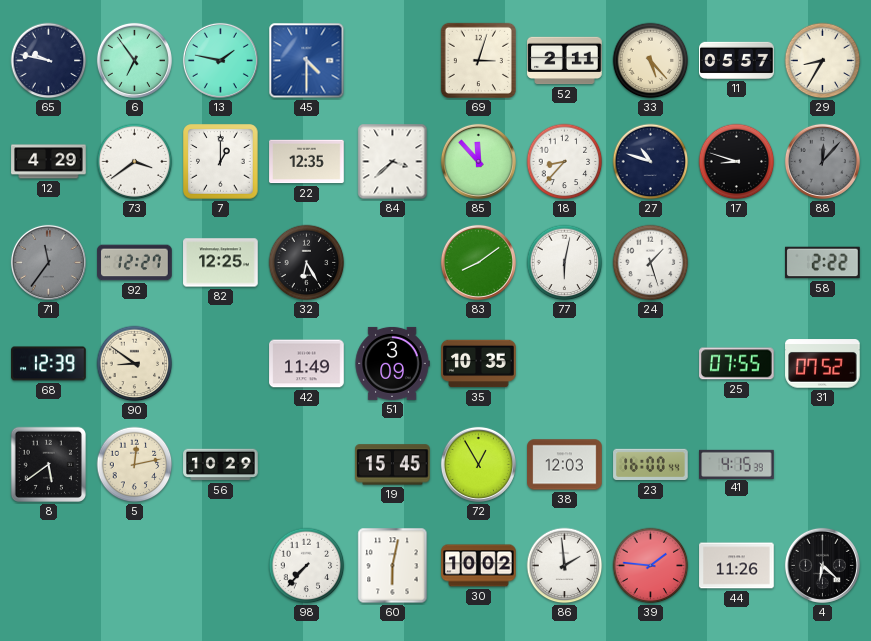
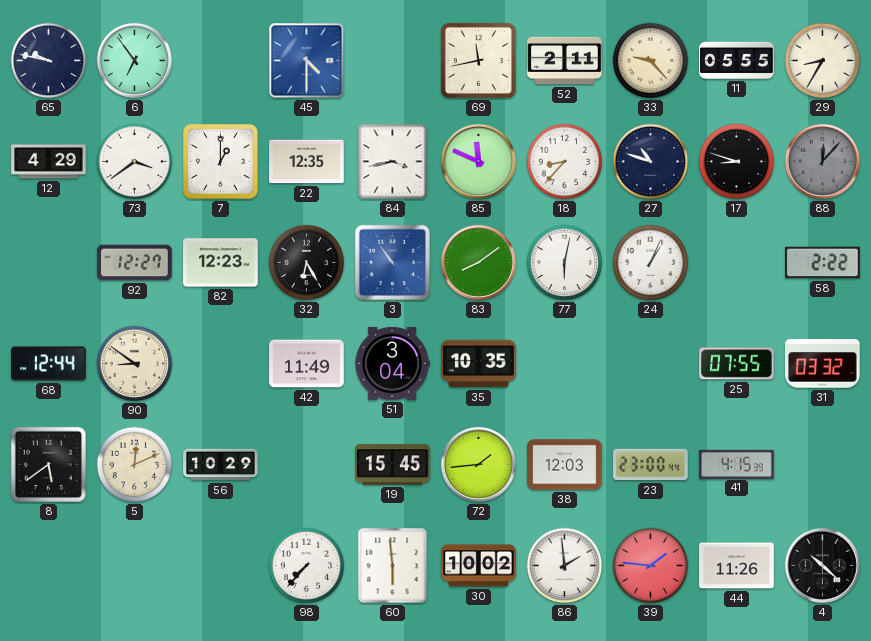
13: 1:47 -> none
69: 3:03 -> 11:43
33: 5:23 -> 9:23
11: 05:57 -> 05:55
84: 3:38 -> 3:43
85: 11:53 -> 11:49
71: 11:36 -> none
82: 12:25 -> 12:23
3: none -> 10:54
24: 1:27 -> 1:04
68: 12:39 -> 12:44
51: 3:09 -> 3:04
31: 07:52 -> 03:32
5: 12:13 -> 12:11
72: 12:55 -> 1:44
23: 16:00 -> 23:00
60: 6:02 -> 5:59
4: 6:22 -> 10:22
